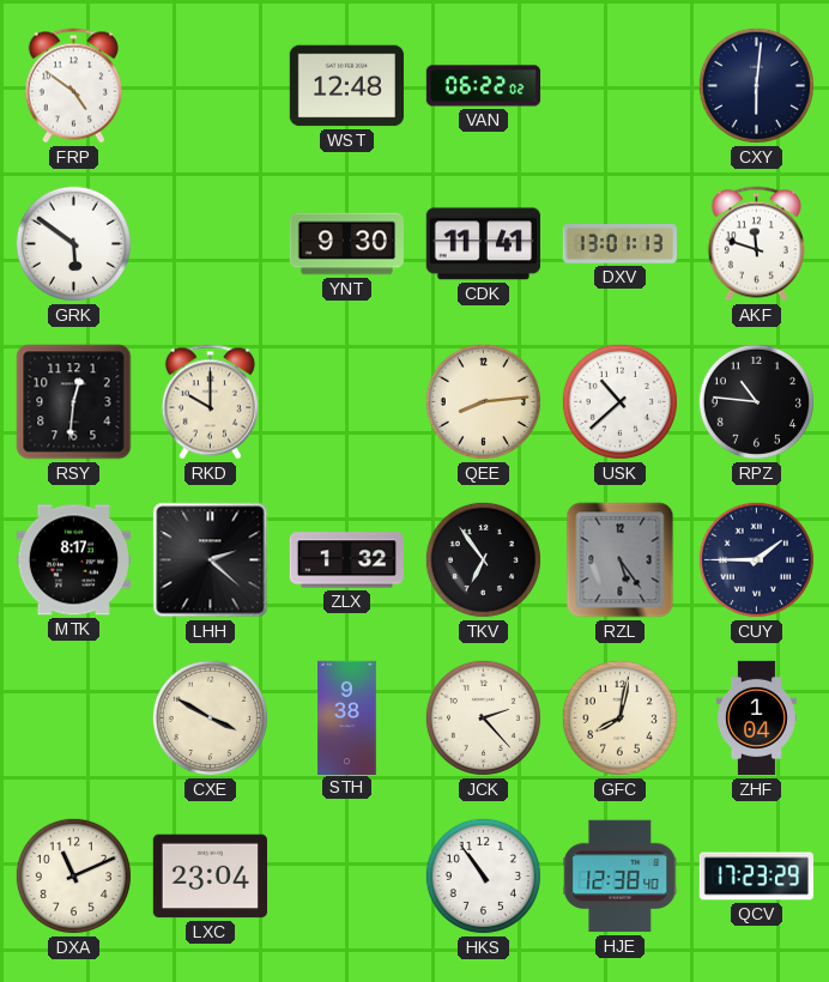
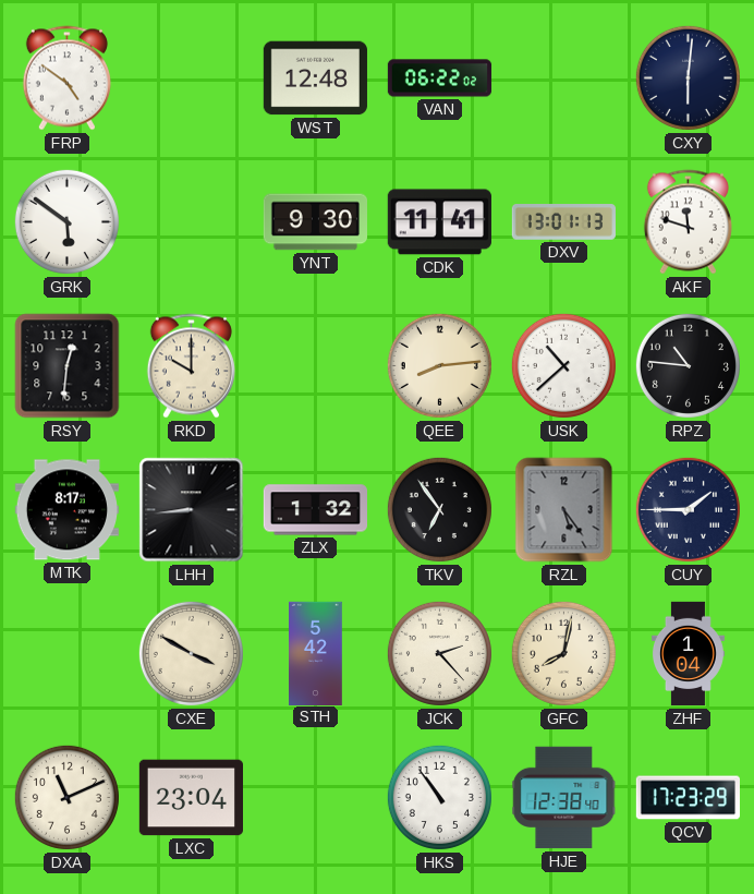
LHH: 2:22 -> 8:44
STH: 9:38 -> 5:42
